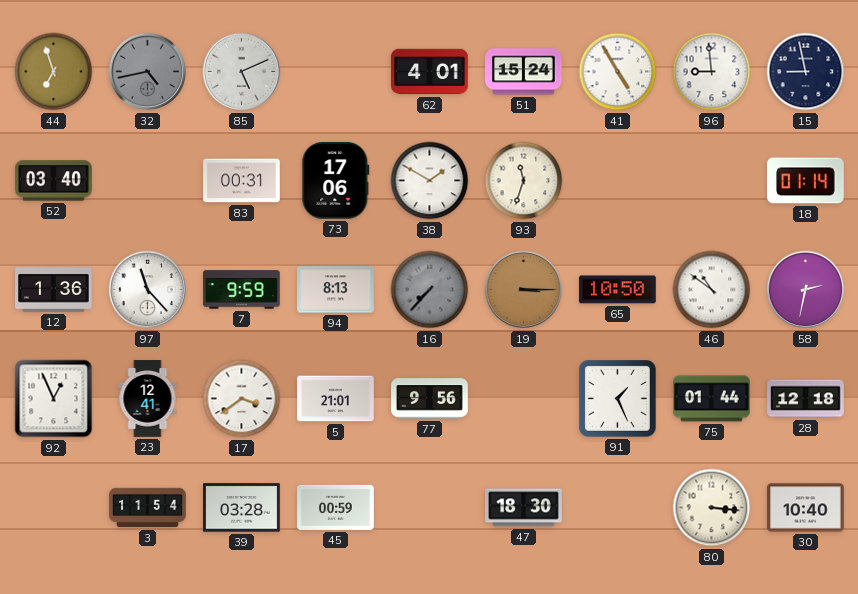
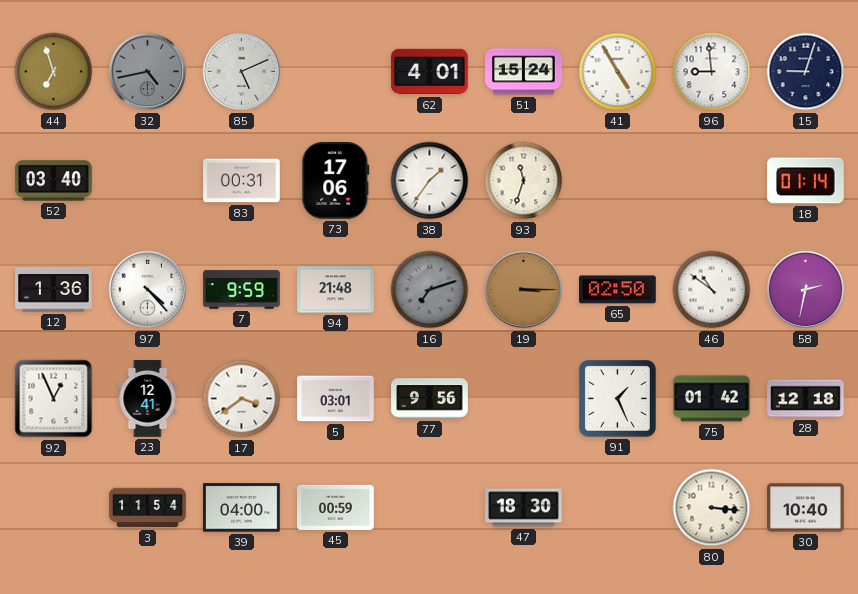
15: 8:58 -> 9:03
38: 1:50 -> 1:36
97: 11:23 -> 4:23
94: 8:13 -> 21:48
16: 7:37 -> 7:12
65: 10:50 -> 02:50
5: 21:01 -> 03:01
75: 01:44 -> 01:42
39: 03:28 -> 04:00
